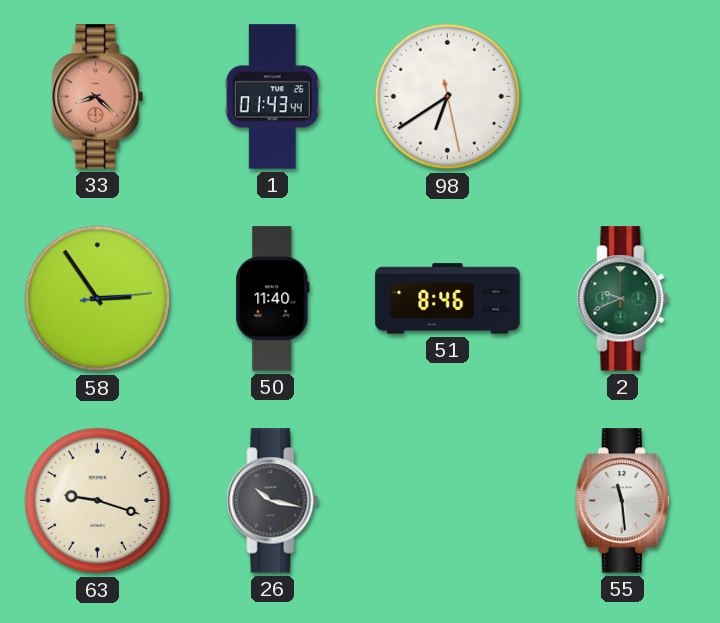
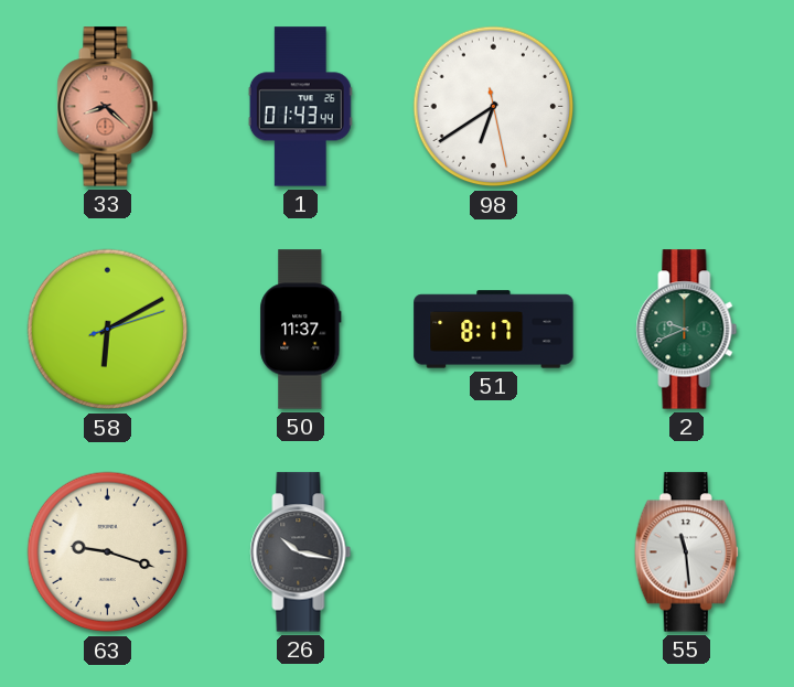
58: 2:54 -> 6:10
50: 11:40 -> 11:37
51: 8:46 -> 8:17
